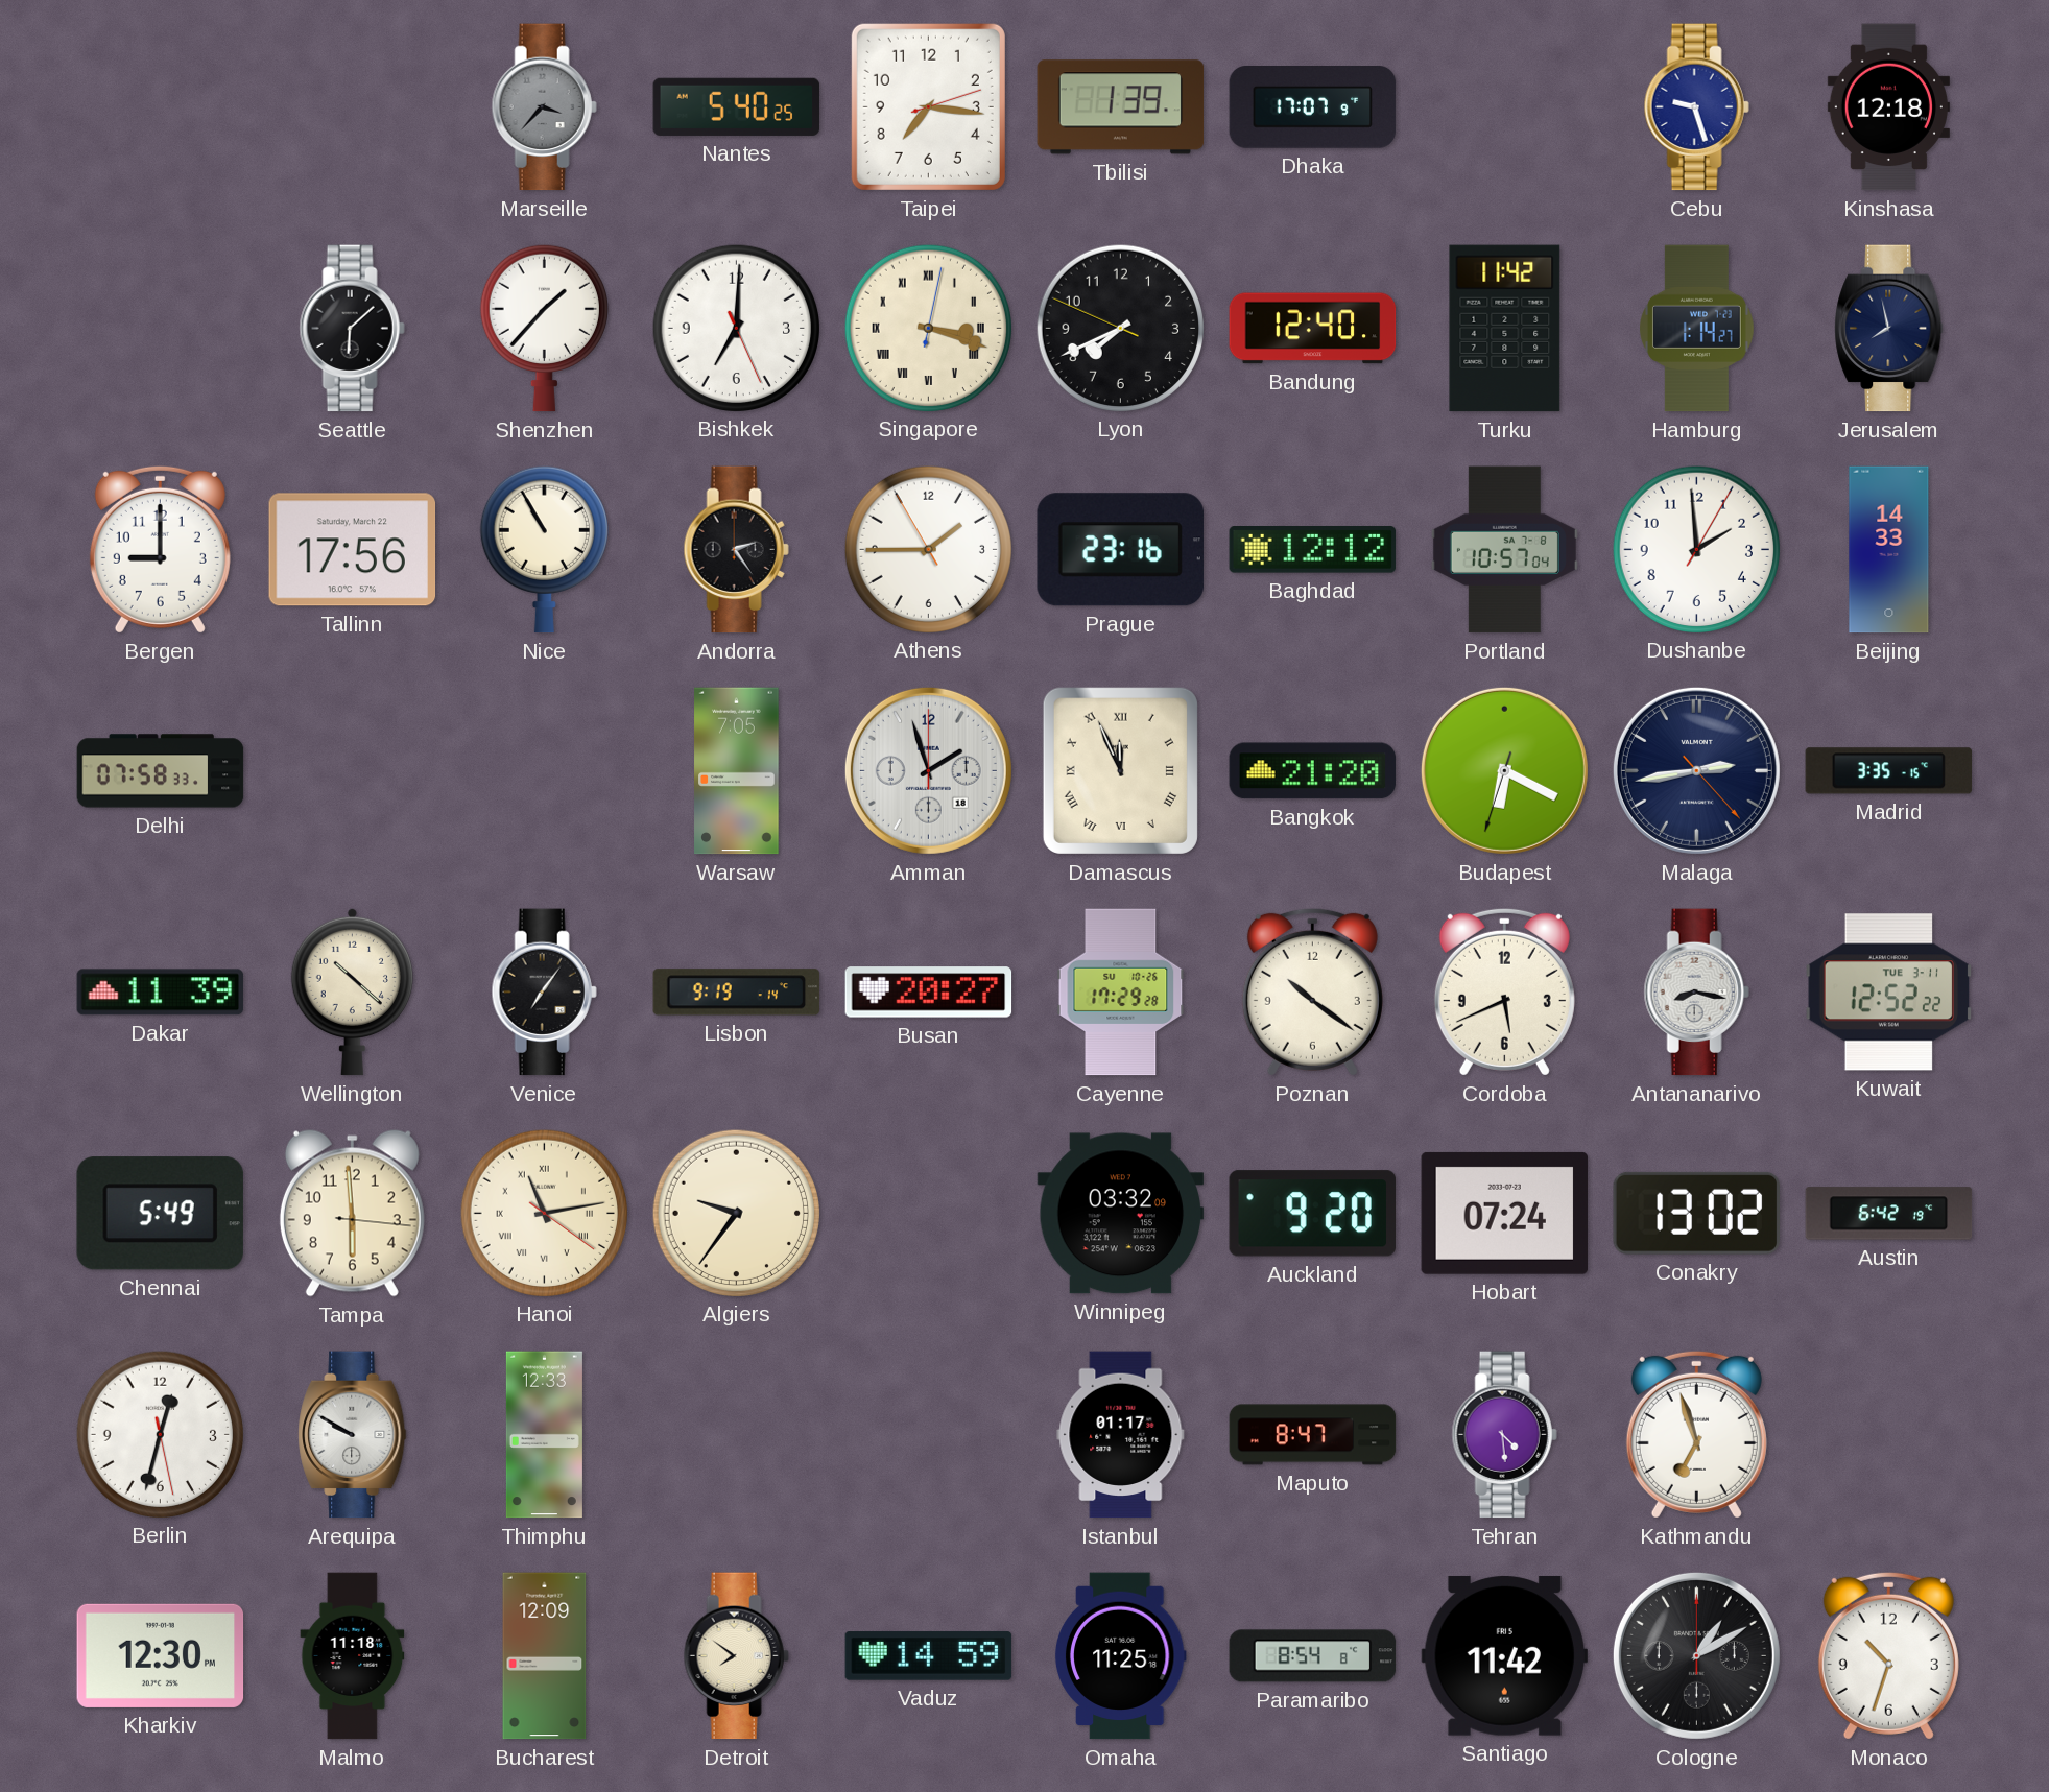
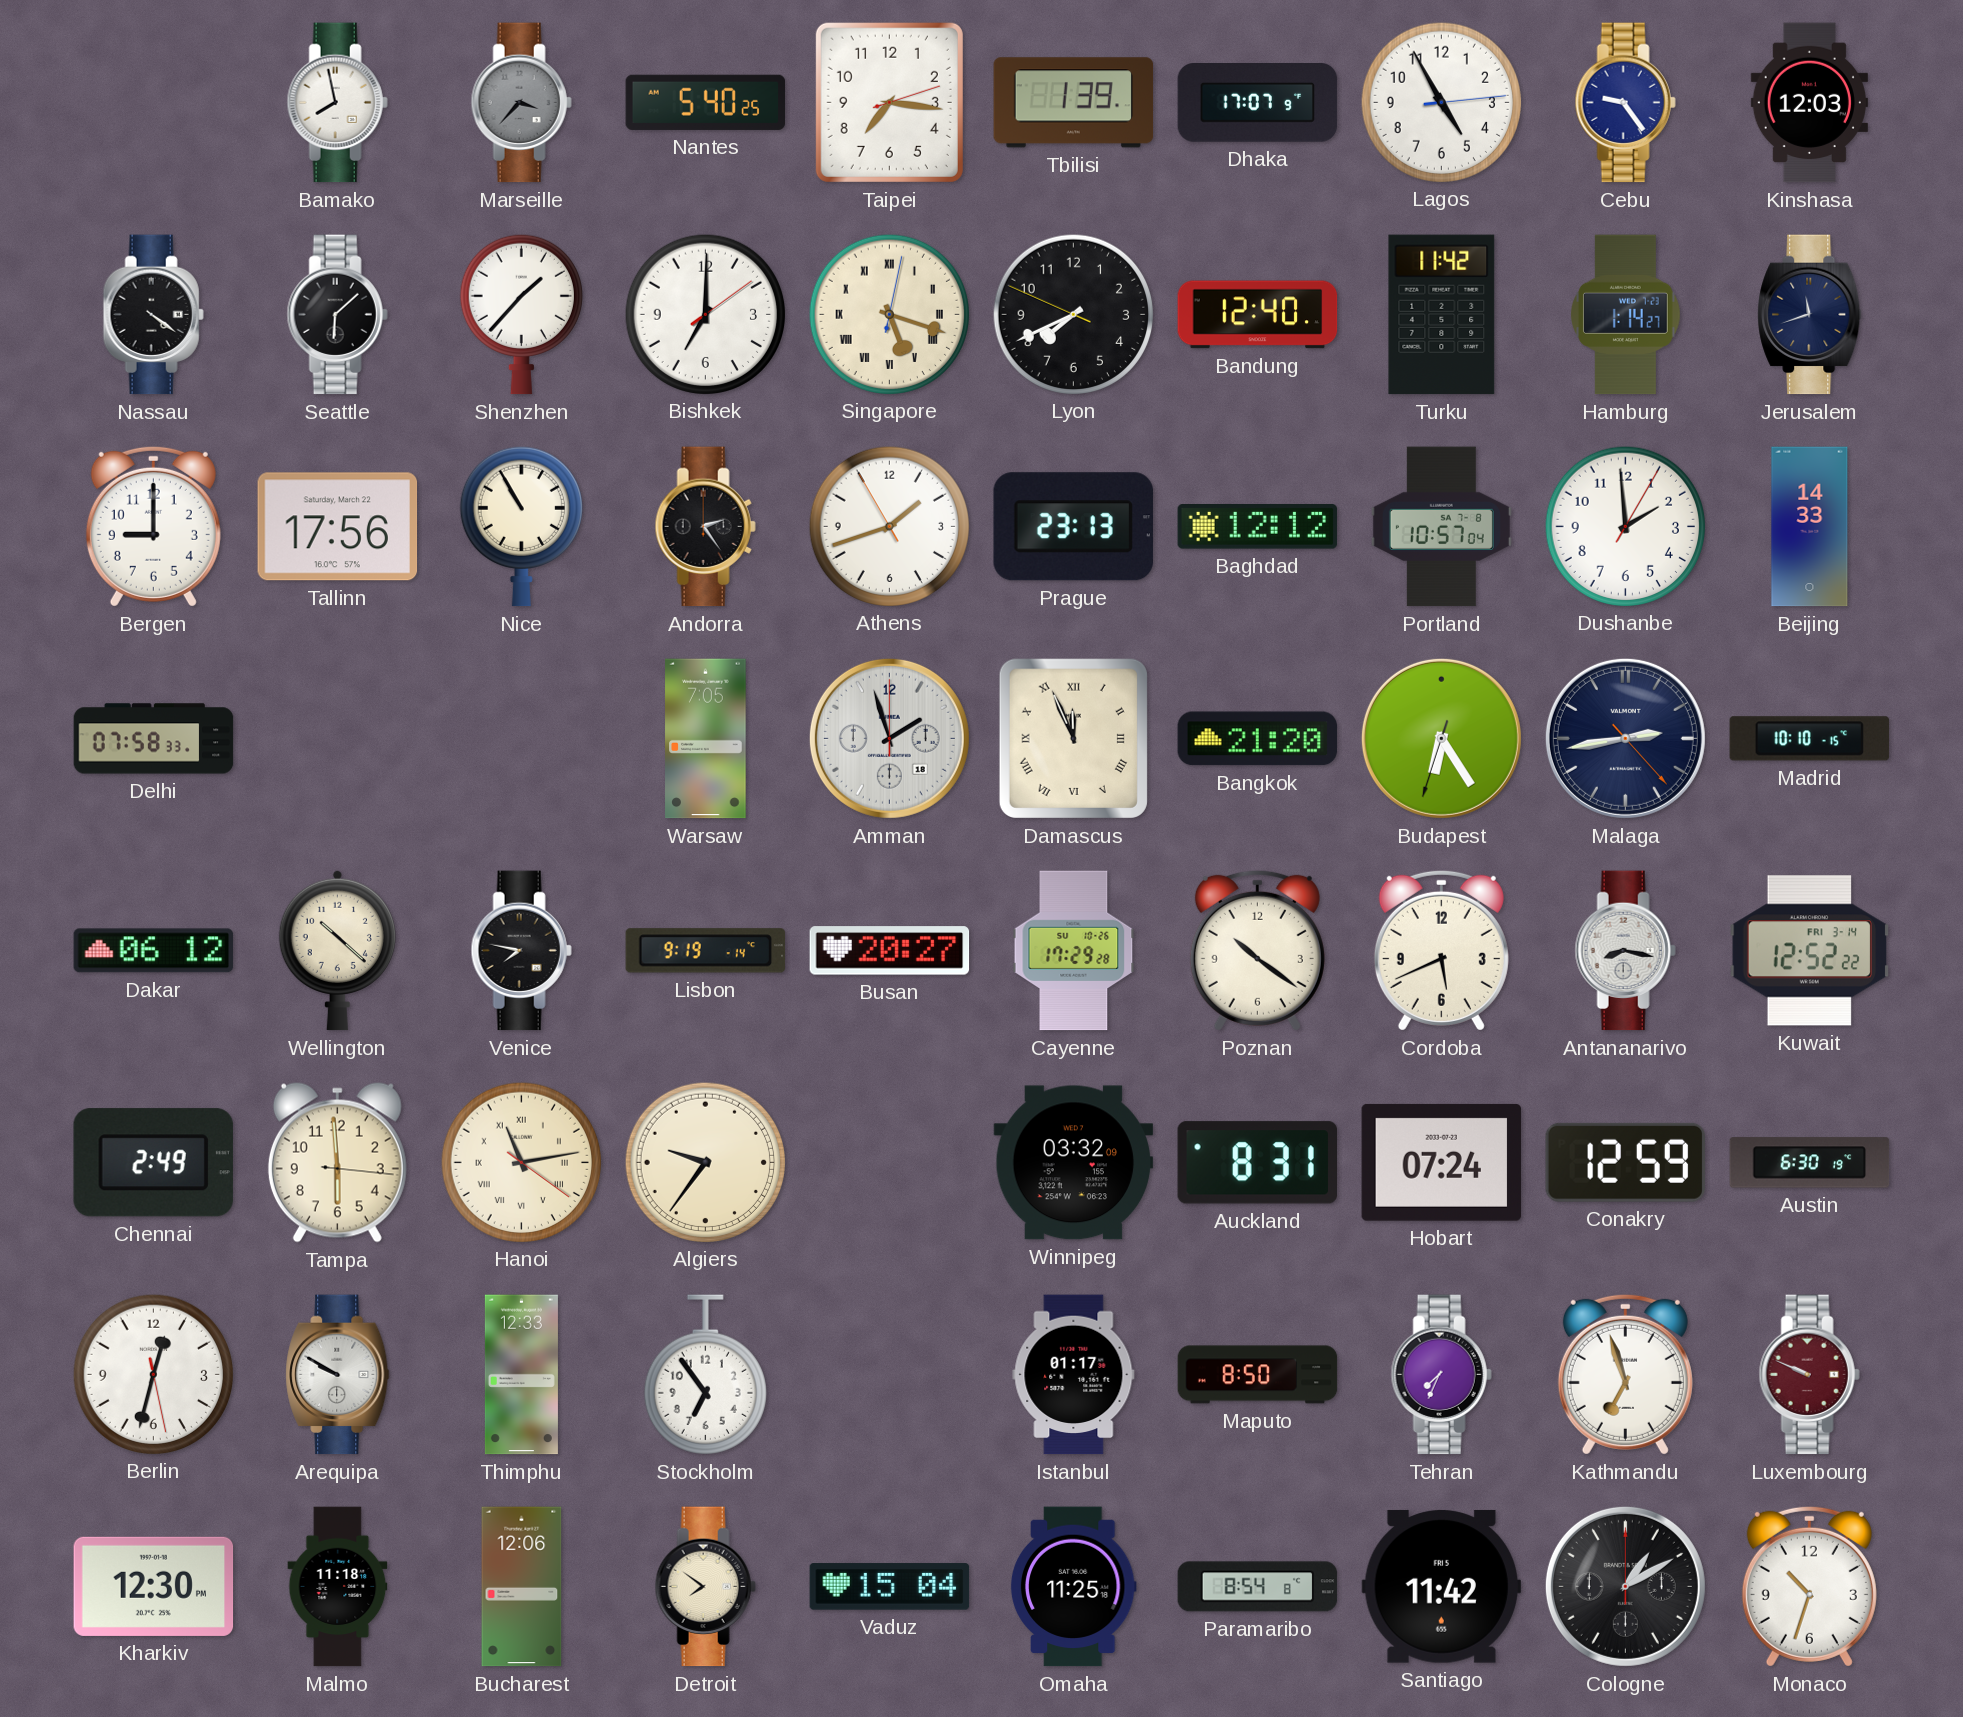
Bamako: none -> 7:58
Lagos: none -> 4:55
Cebu: 9:27 -> 9:24
Kinshasa: 12:18 -> 12:03
Nassau: none -> 4:21
Bishkek: 7:00:26 -> 7:00:09
Singapore: 3:18 -> 5:18
Jerusalem: 7:58 -> 11:42
Athens: 1:44 -> 1:41
Prague: 23:16 -> 23:13
Budapest: 6:19 -> 6:24
Madrid: 3:35 -> 10:10
Dakar: 11:39 -> 06:12
Venice: 7:06 -> 7:47
Kuwait date: TUE 3-11 -> FRI 3-14
Chennai: 5:49 -> 2:49
Auckland: 9:20 -> 8:31
Conakry: 13:02 -> 12:59
Austin: 6:42 -> 6:30
Stockholm: none -> 6:54
Maputo: 8:47 -> 8:50
Tehran: 4:29 -> 7:34
Luxembourg: none -> 9:49
Bucharest: 12:09 -> 12:06
Vaduz: 14:59 -> 15:04
